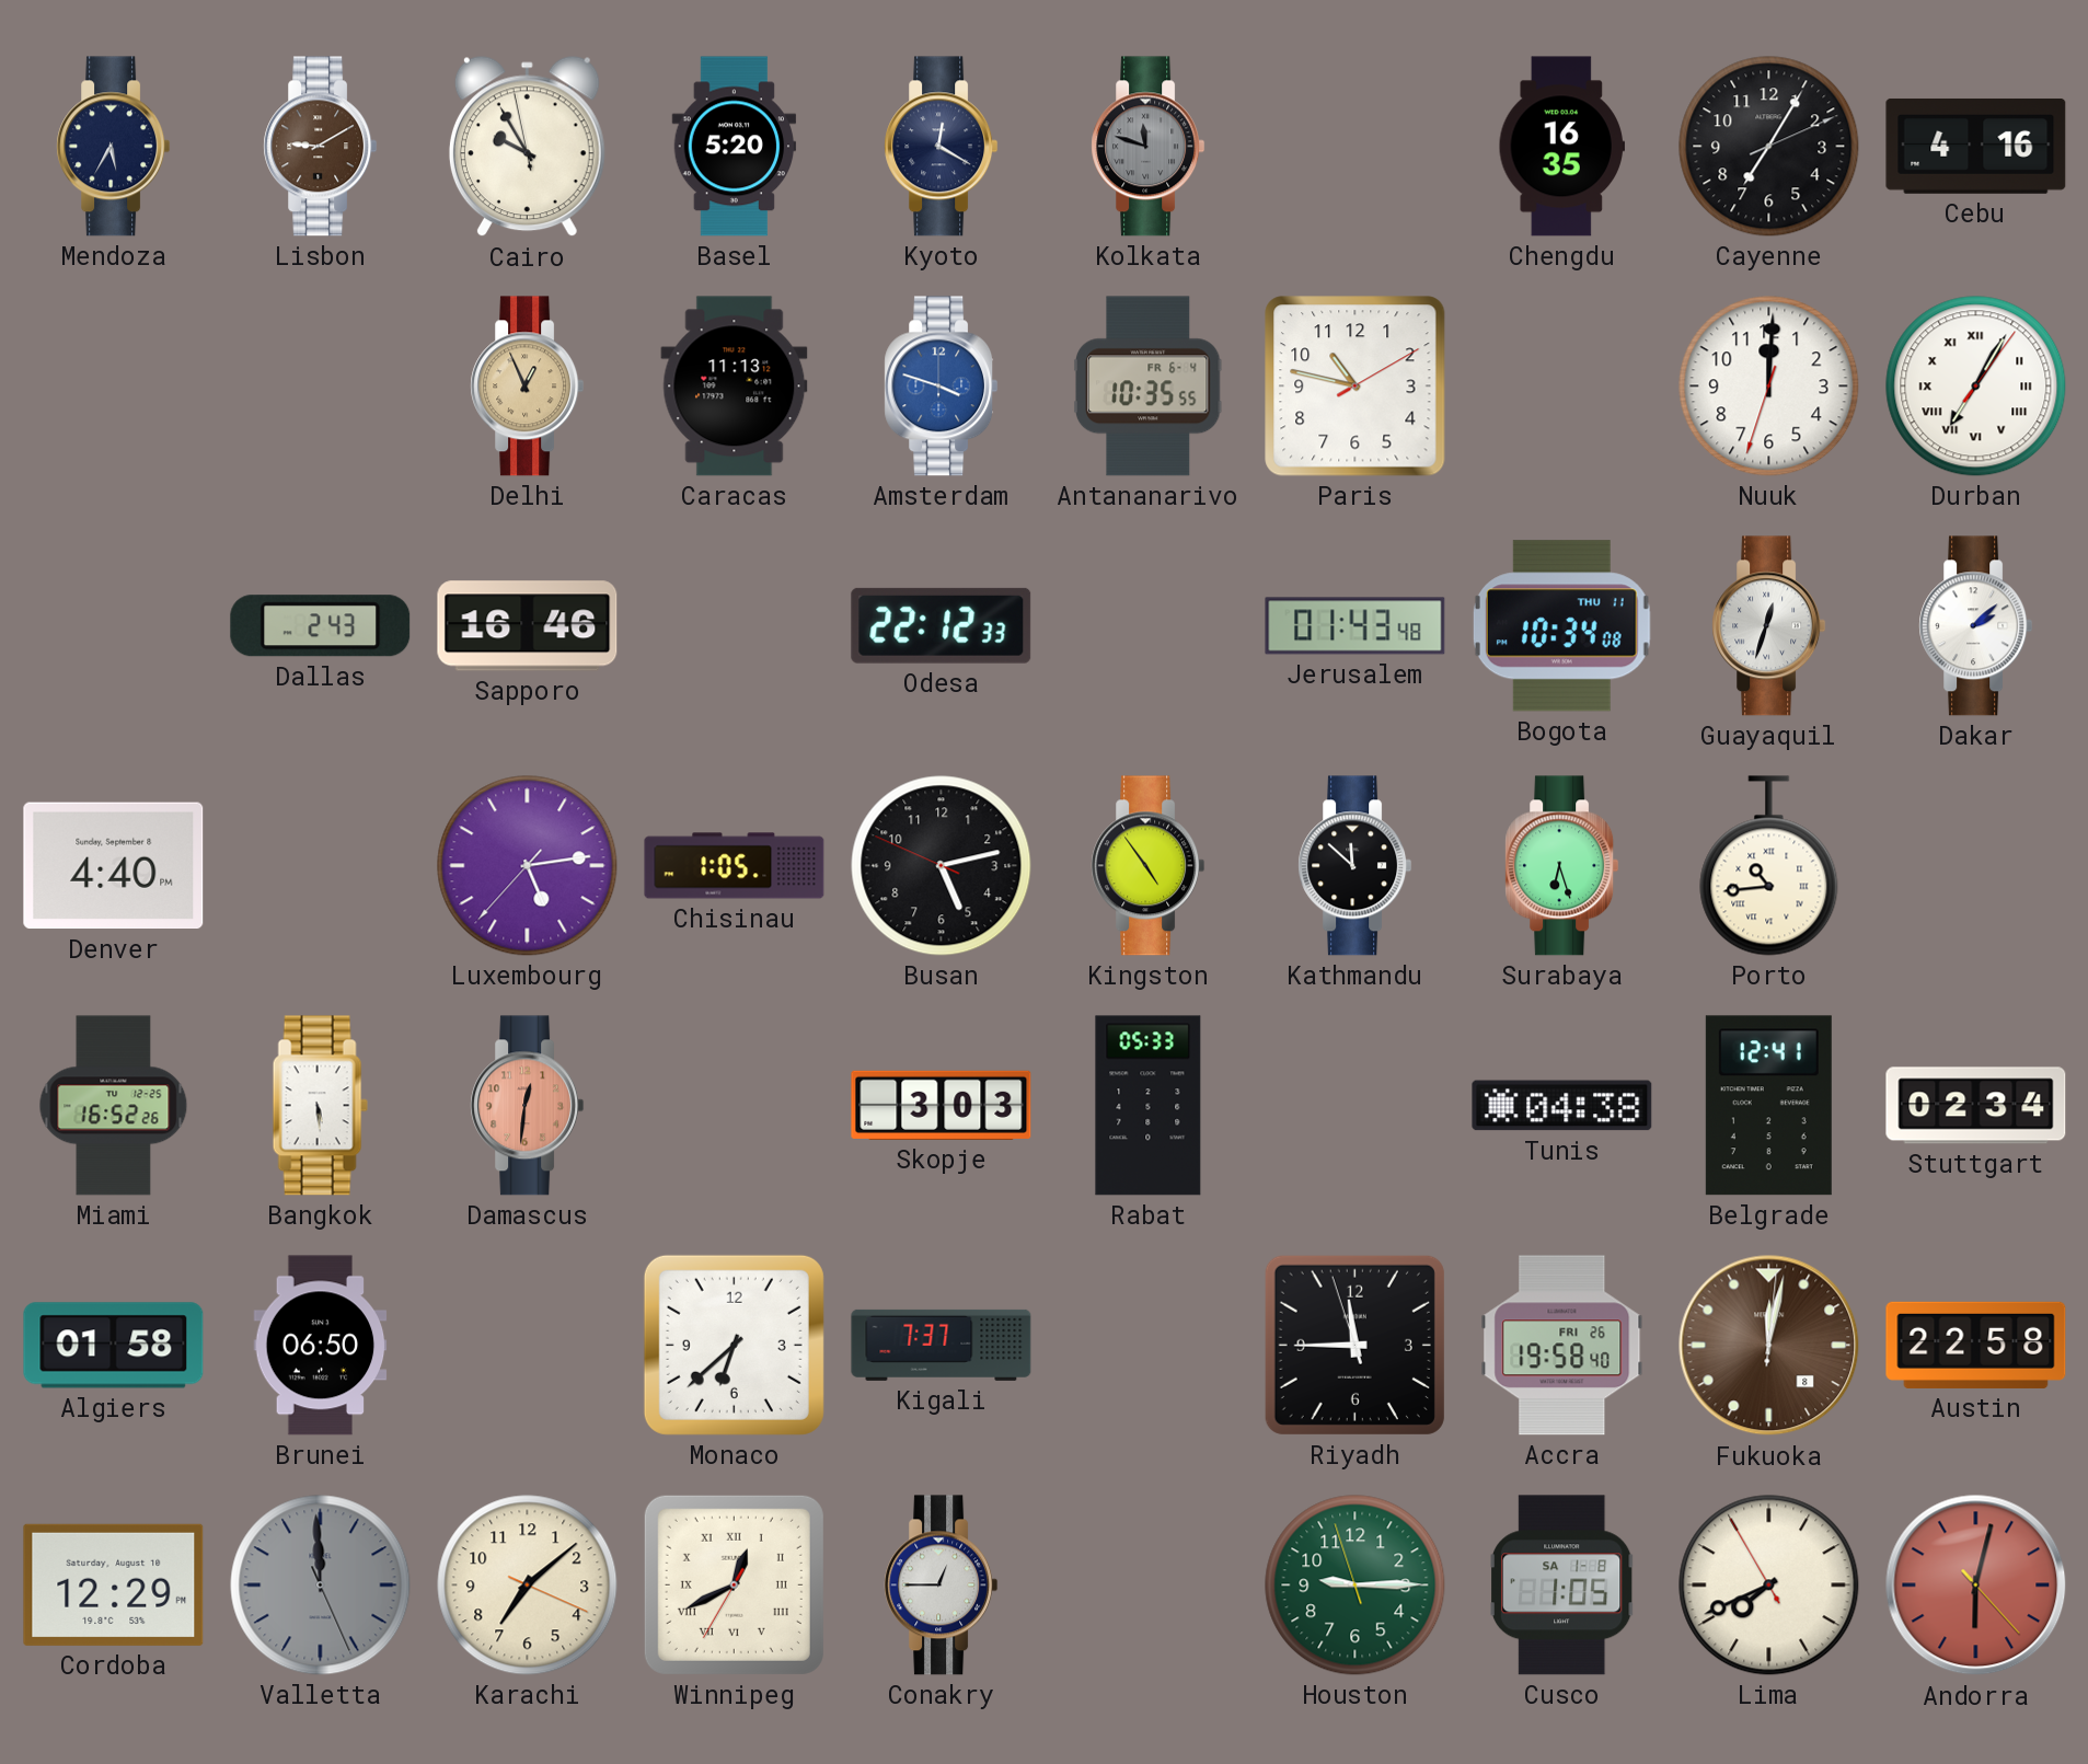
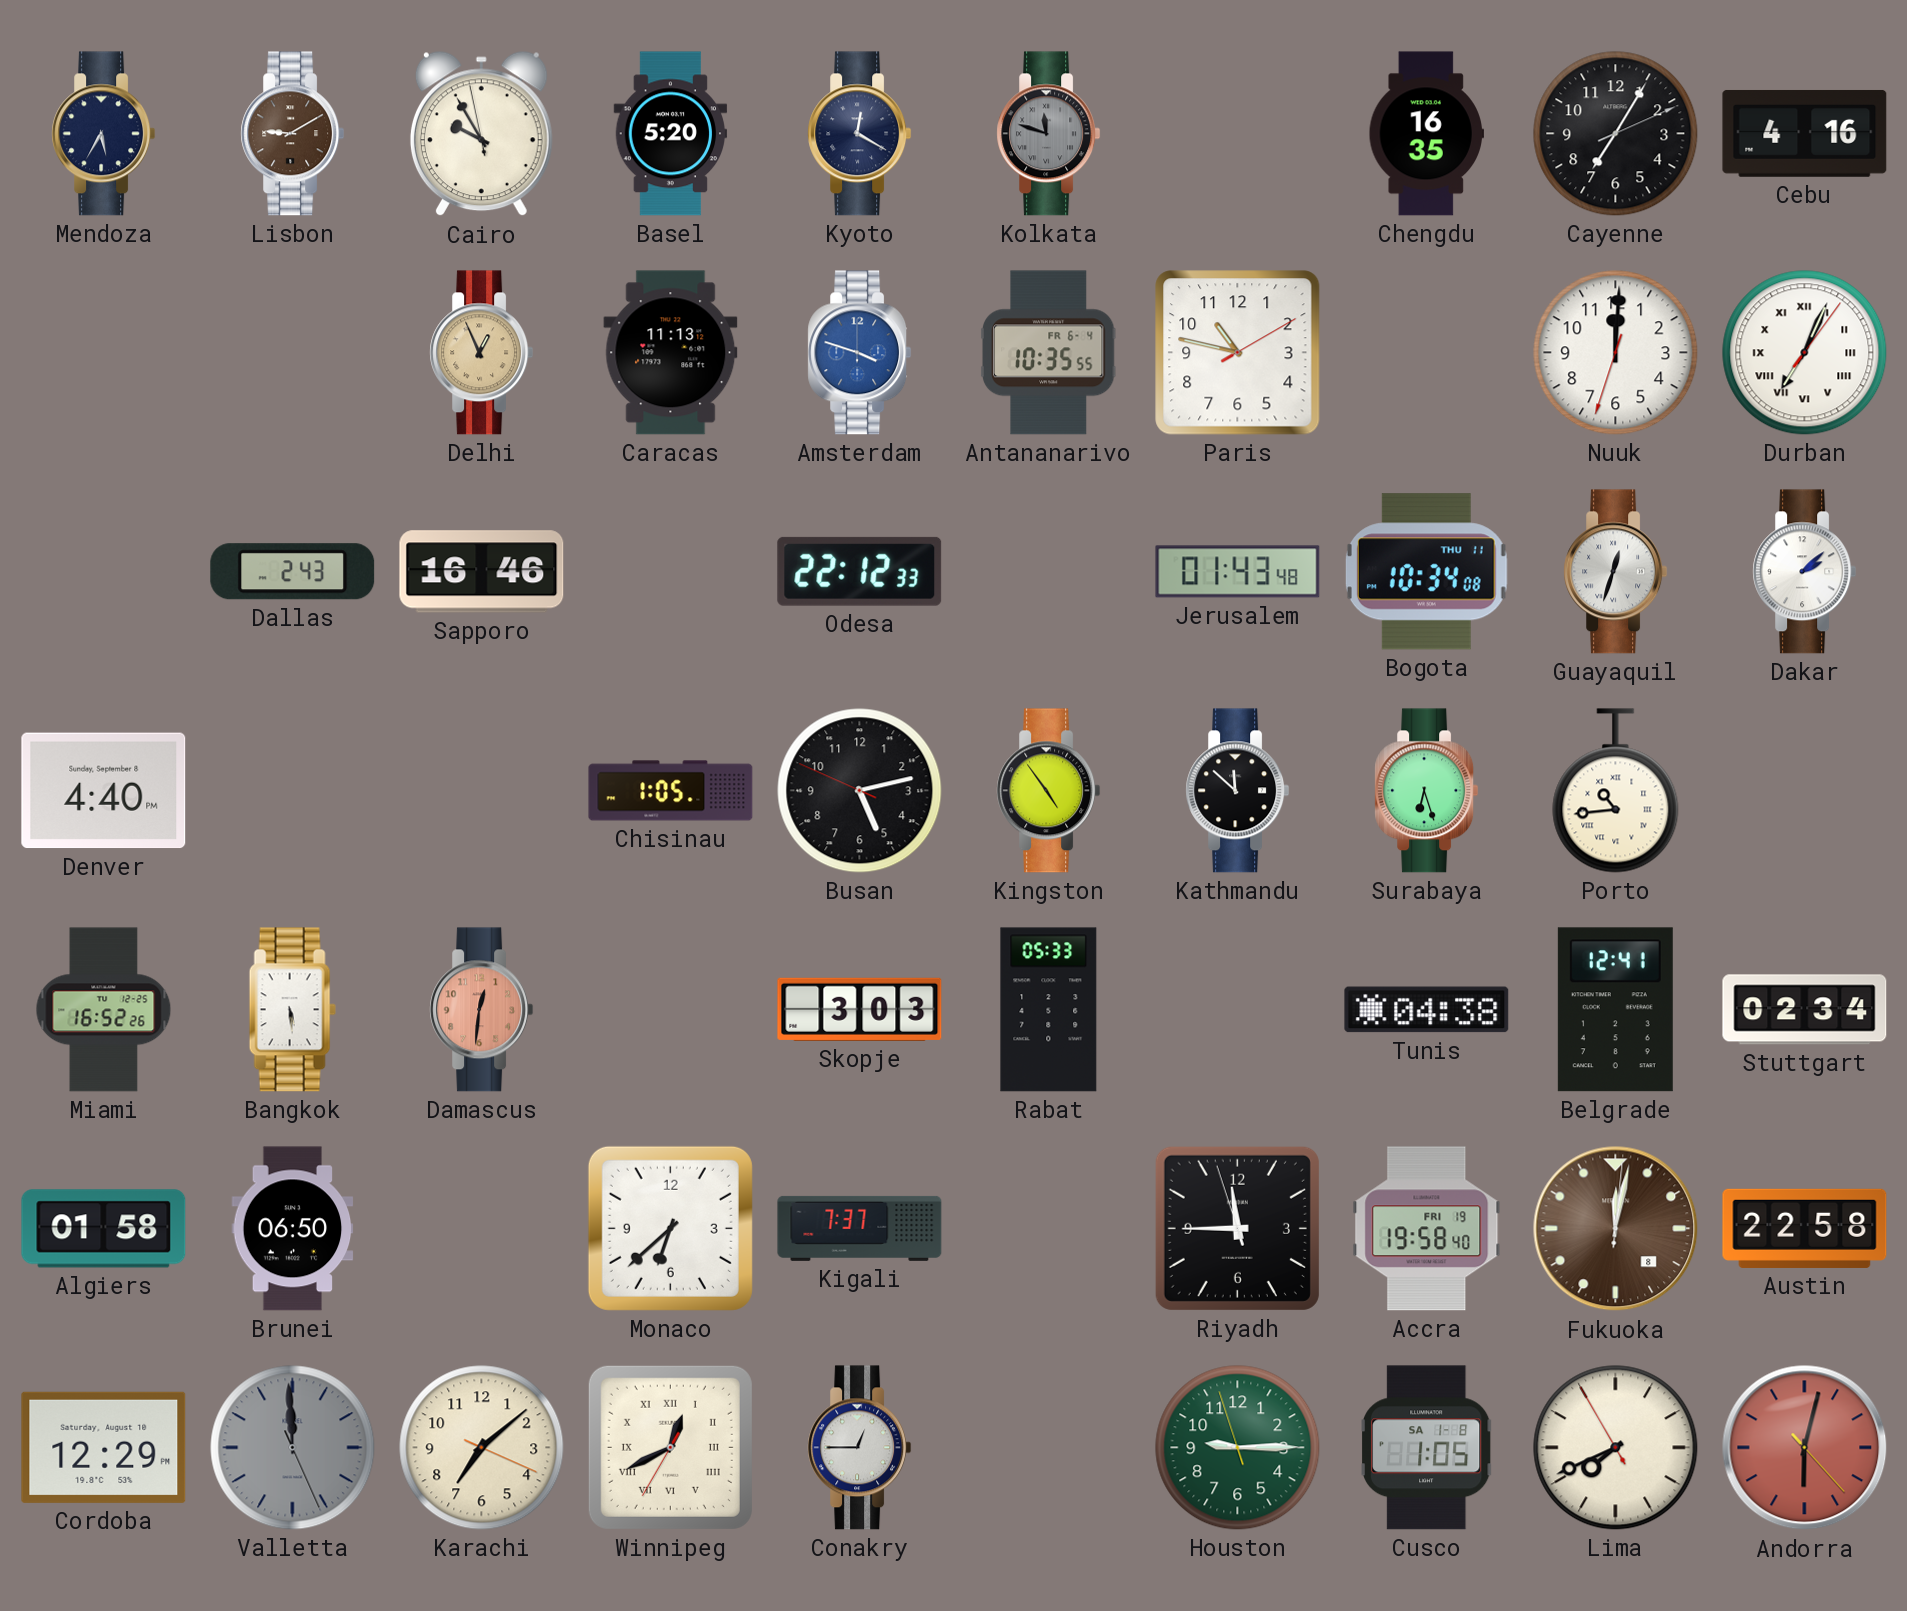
Durban: 7:05 -> 7:04
Luxembourg: 5:13 -> none
Accra date: FRI 26 -> FRI 19
